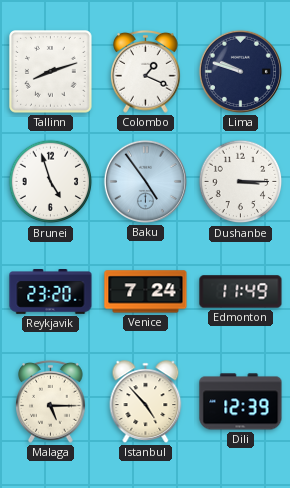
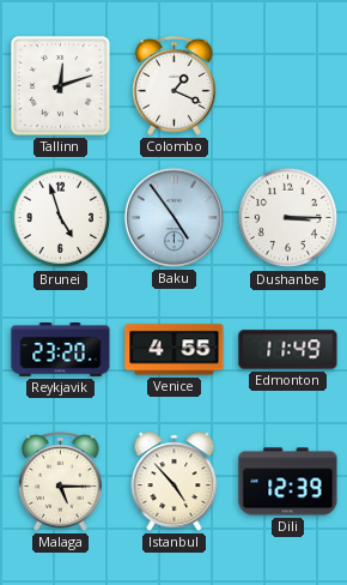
Tallinn: 8:12 -> 12:12
Lima: 9:48 -> none
Venice: 7:24 -> 4:55
